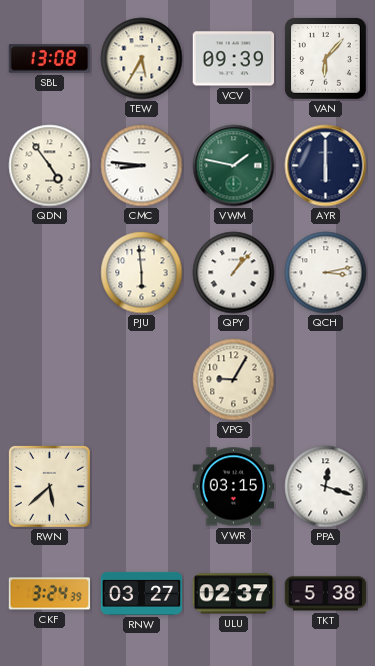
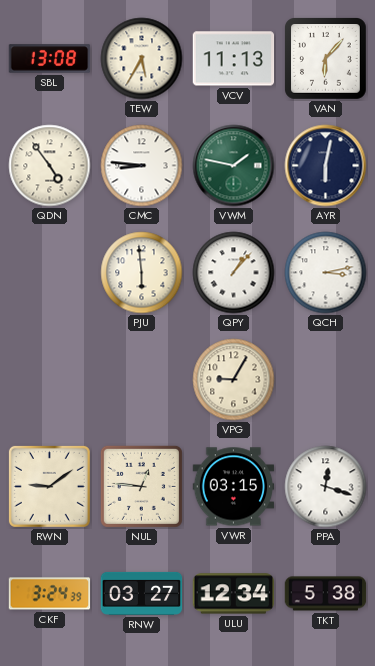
VCV: 09:39 -> 11:13
AYR: 6:00 -> 6:02
RWN: 5:38 -> 9:09
NUL: none -> 12:46
ULU: 02:37 -> 12:34
